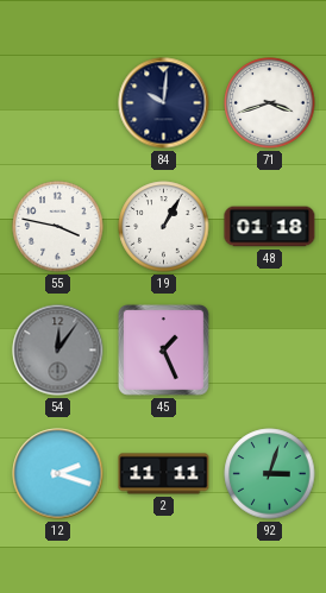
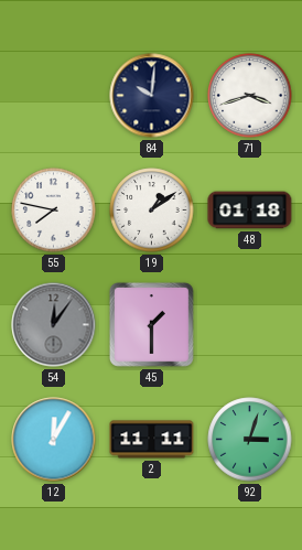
55: 3:47 -> 7:47
19: 1:05 -> 1:09
45: 1:26 -> 1:30
12: 2:18 -> 12:05
